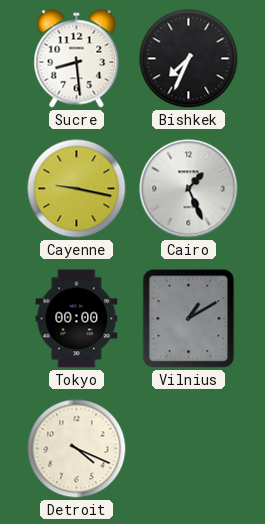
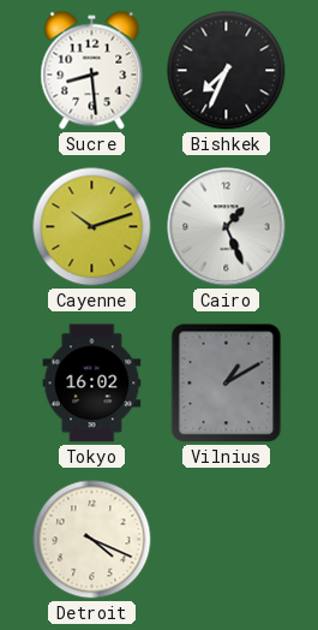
Cayenne: 9:17 -> 10:12
Tokyo: 00:00 -> 16:02
